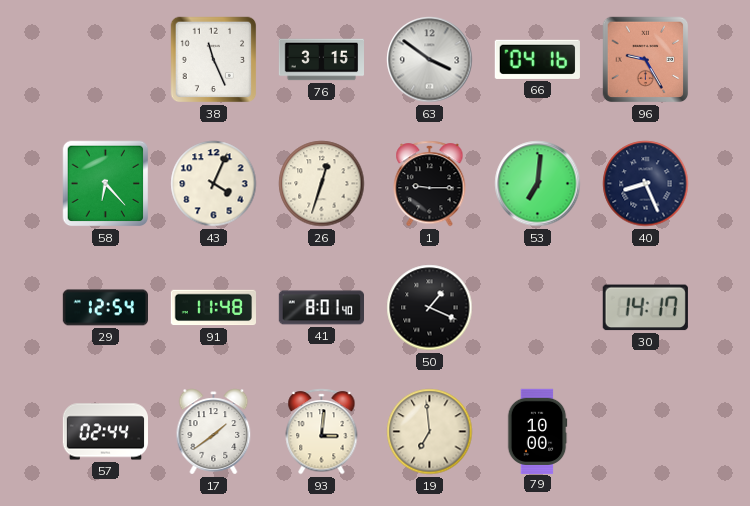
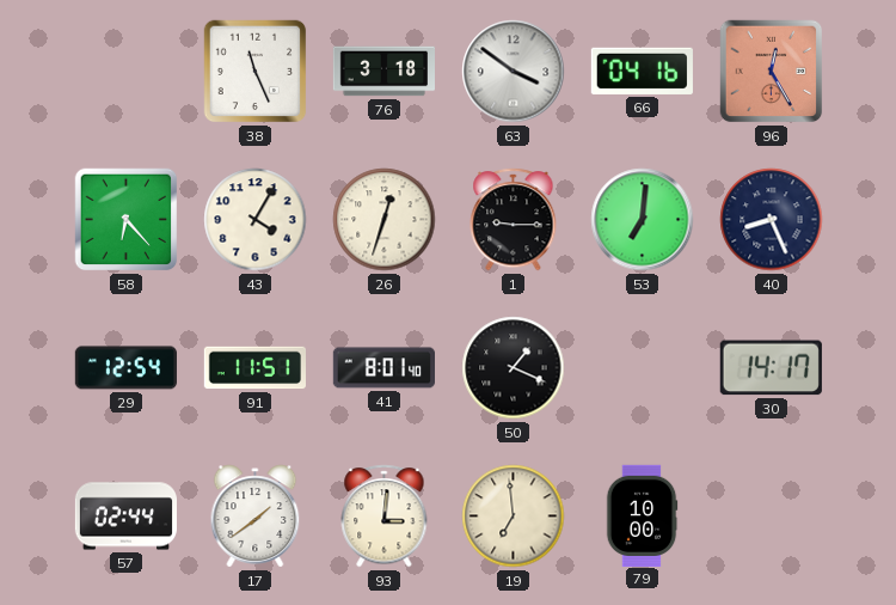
76: 3:15 -> 3:18
96: 9:25 -> 12:25
43: 4:04 -> 4:05
91: 11:48 -> 11:51
